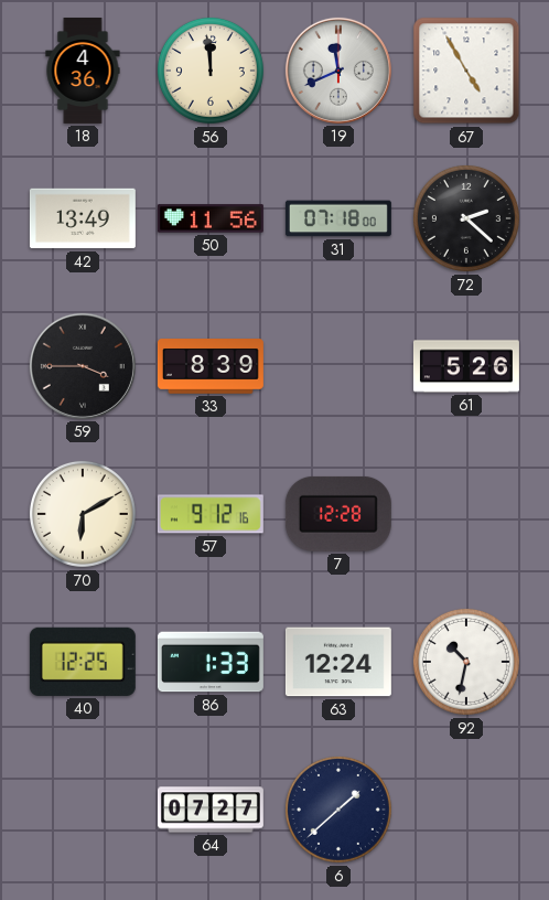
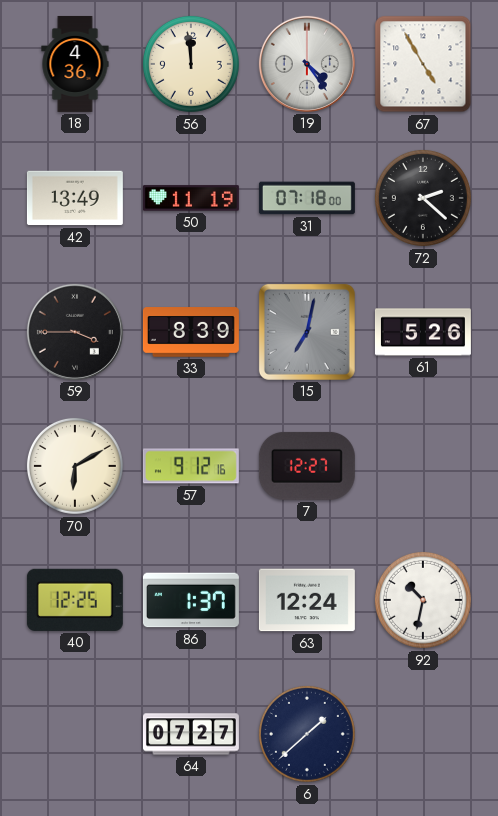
19: 11:41 -> 4:24
50: 11:56 -> 11:19
15: none -> 7:02
7: 12:28 -> 12:27
86: 1:33 -> 1:37
